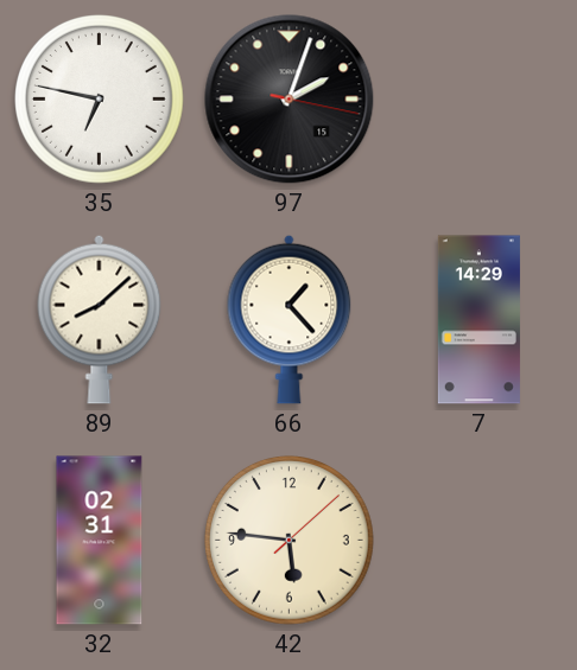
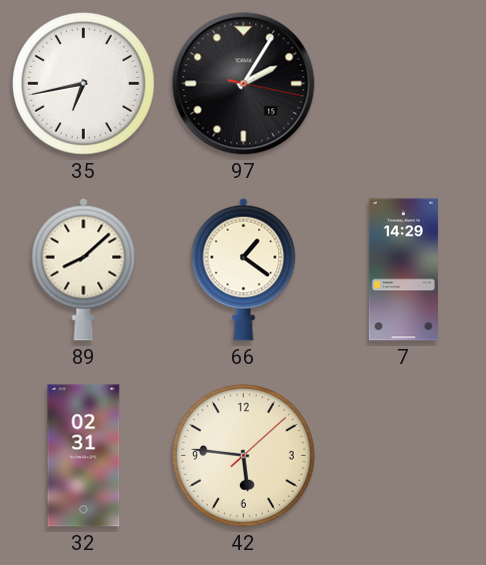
35: 6:47 -> 6:43
97: 2:03 -> 2:05
66: 1:23 -> 1:21
